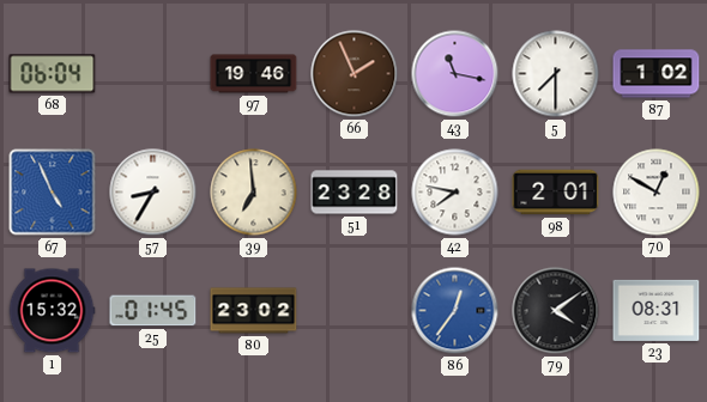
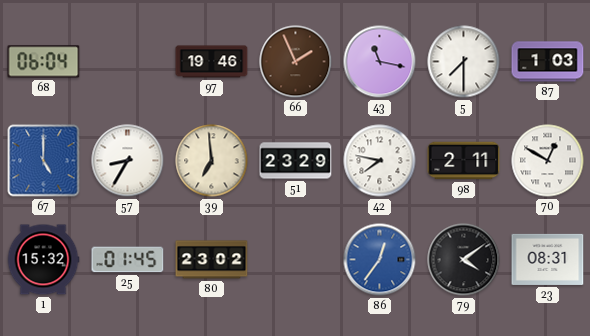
87: 1:02 -> 1:03
67: 4:56 -> 5:00
51: 23:28 -> 23:29
98: 2:01 -> 2:11
